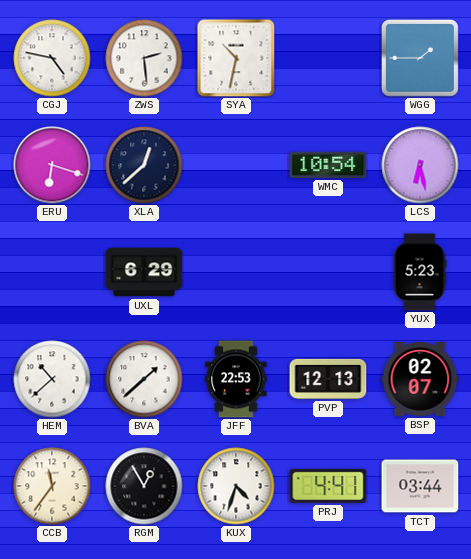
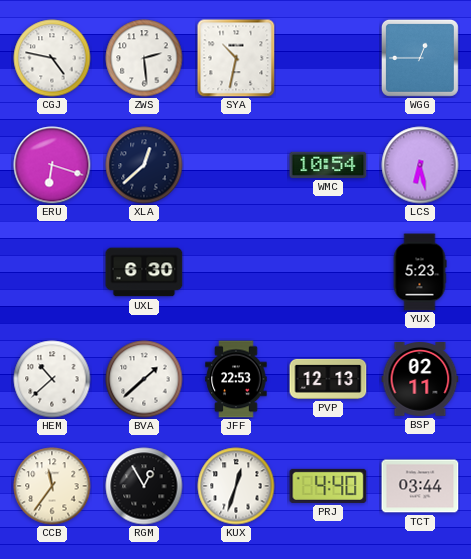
WGG: 1:45 -> 12:45
UXL: 6:29 -> 6:30
BSP: 02:07 -> 02:11
KUX: 4:33 -> 12:33
PRJ: 4:41 -> 4:40
